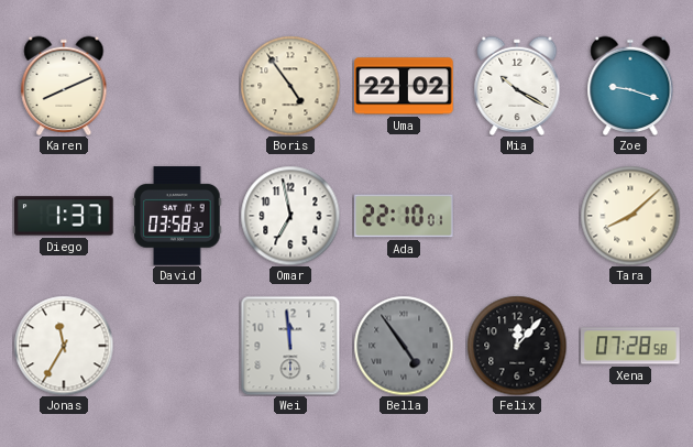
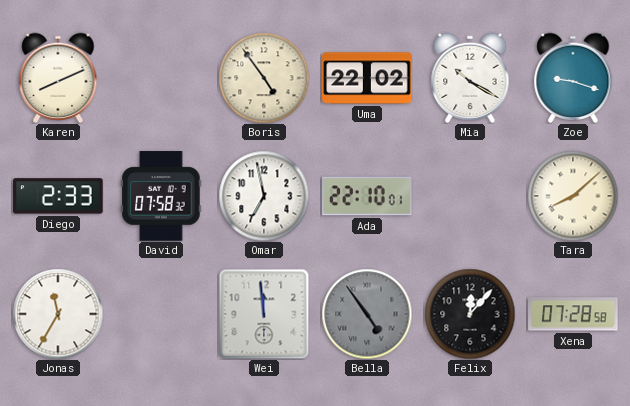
Diego: 1:37 -> 2:33
David: 03:58 -> 07:58
